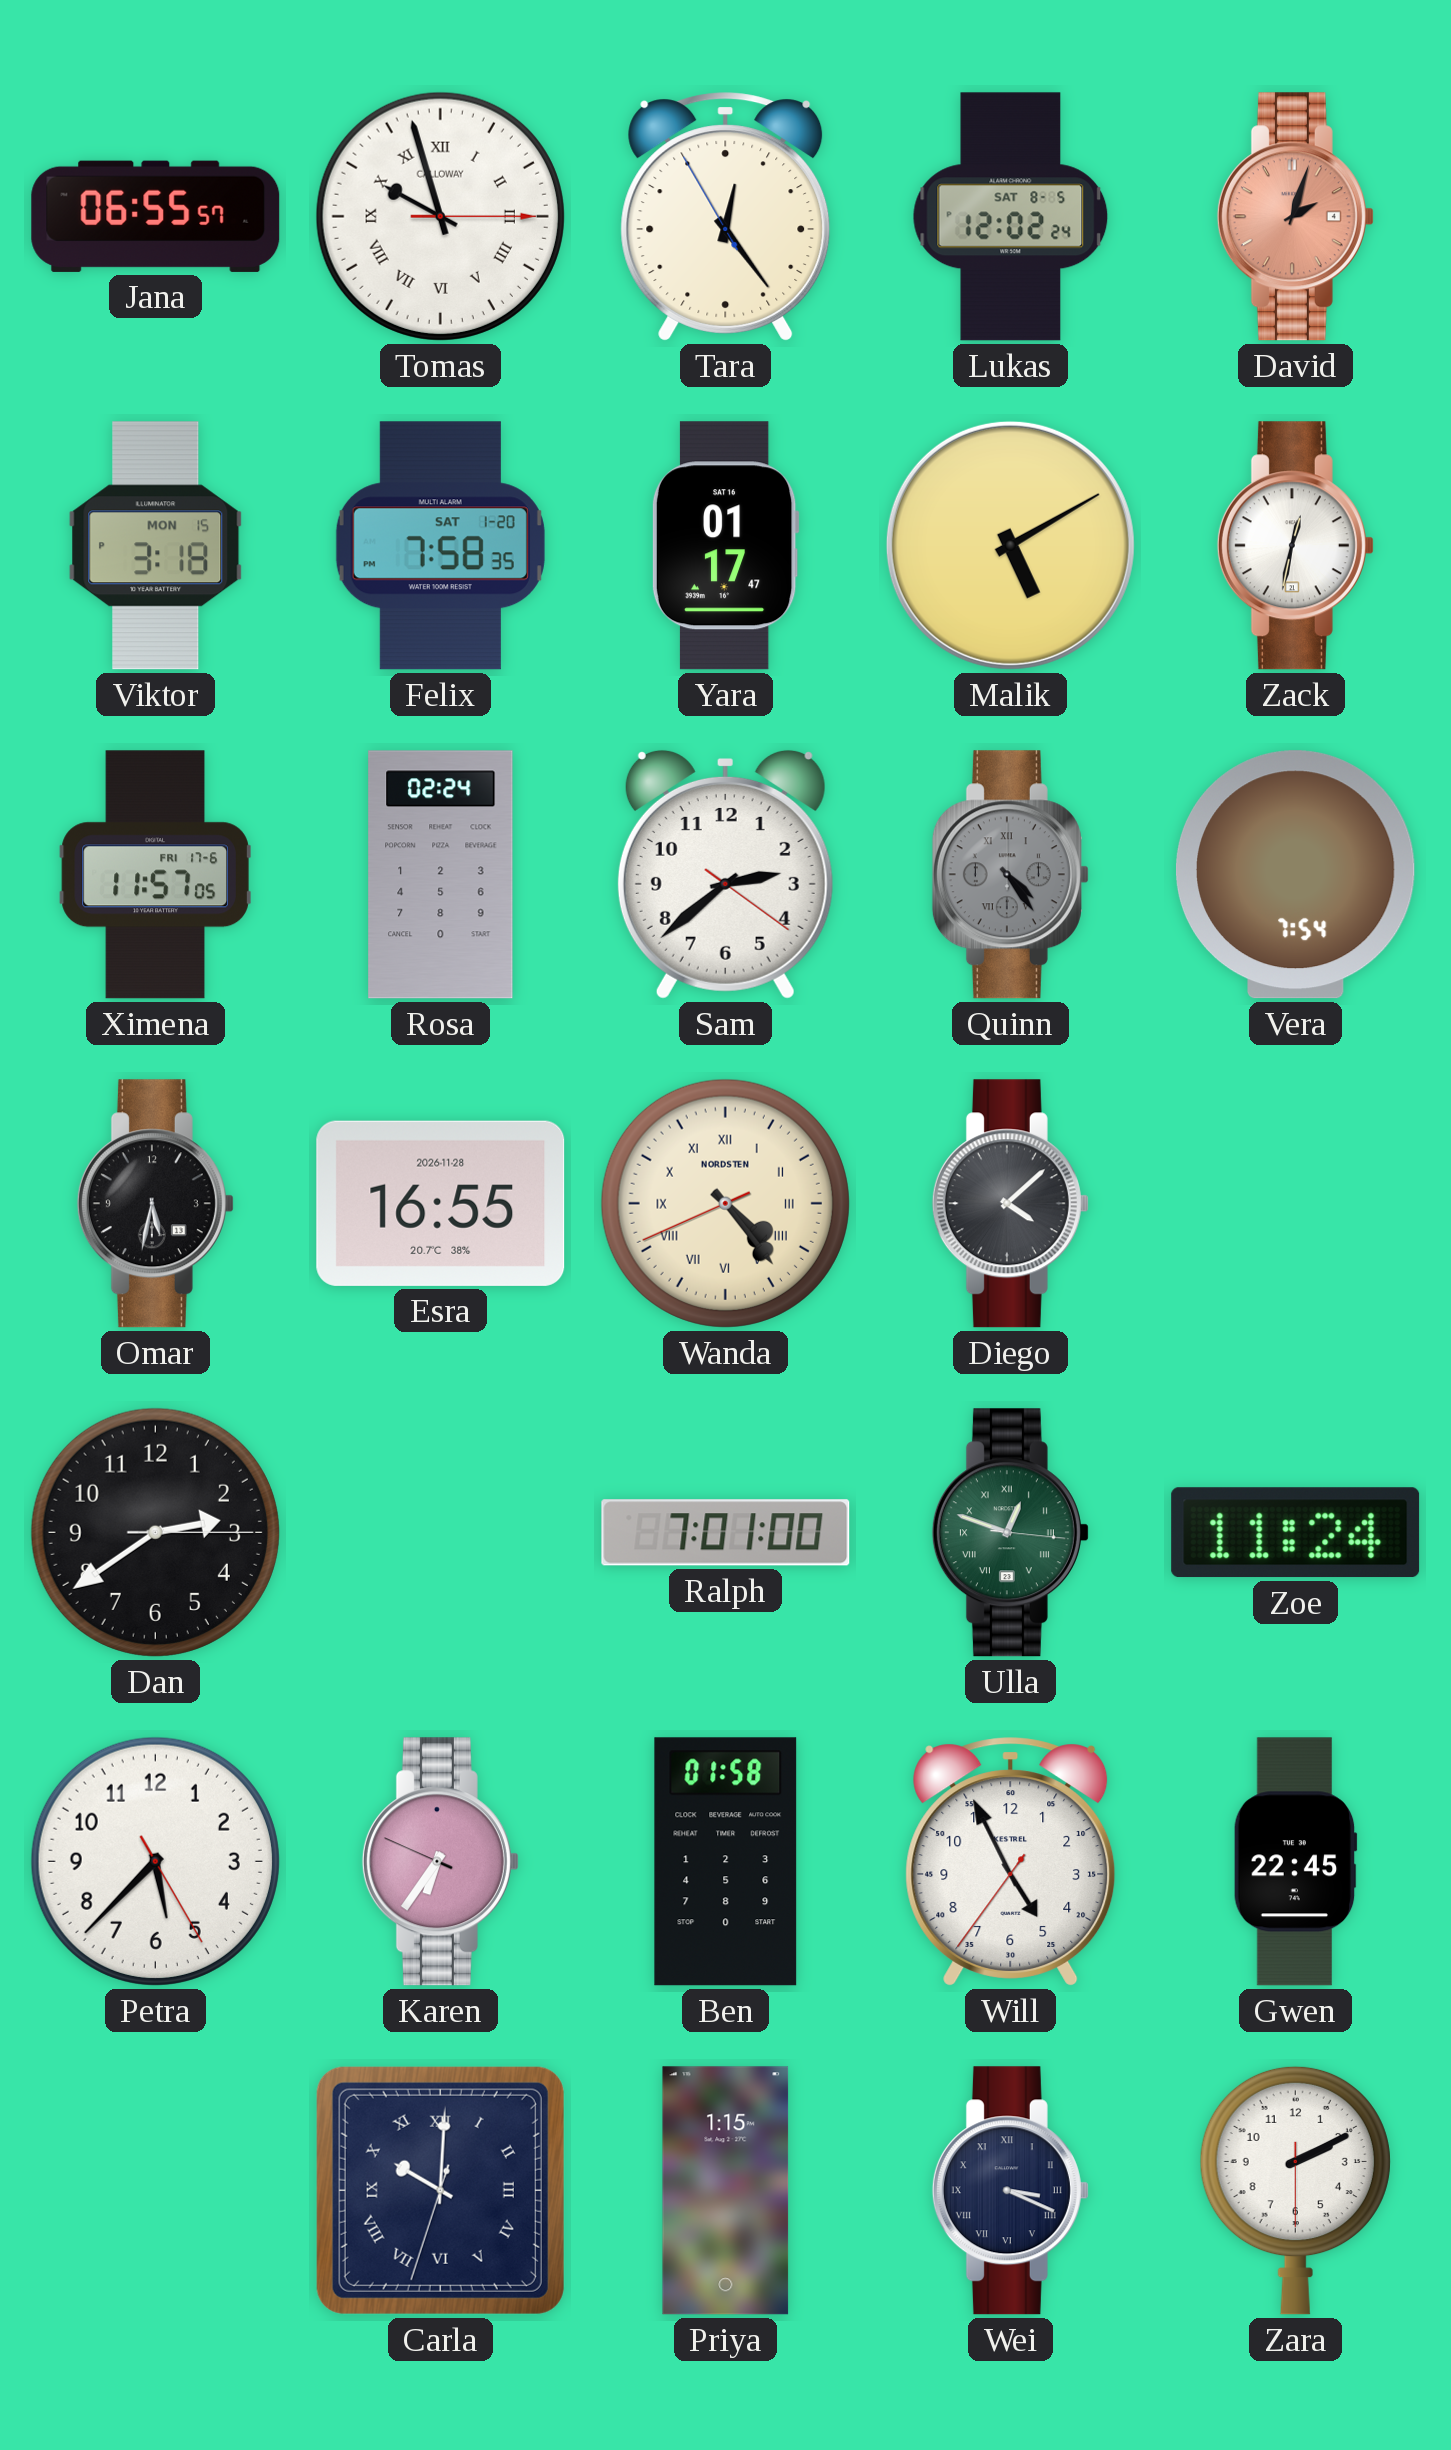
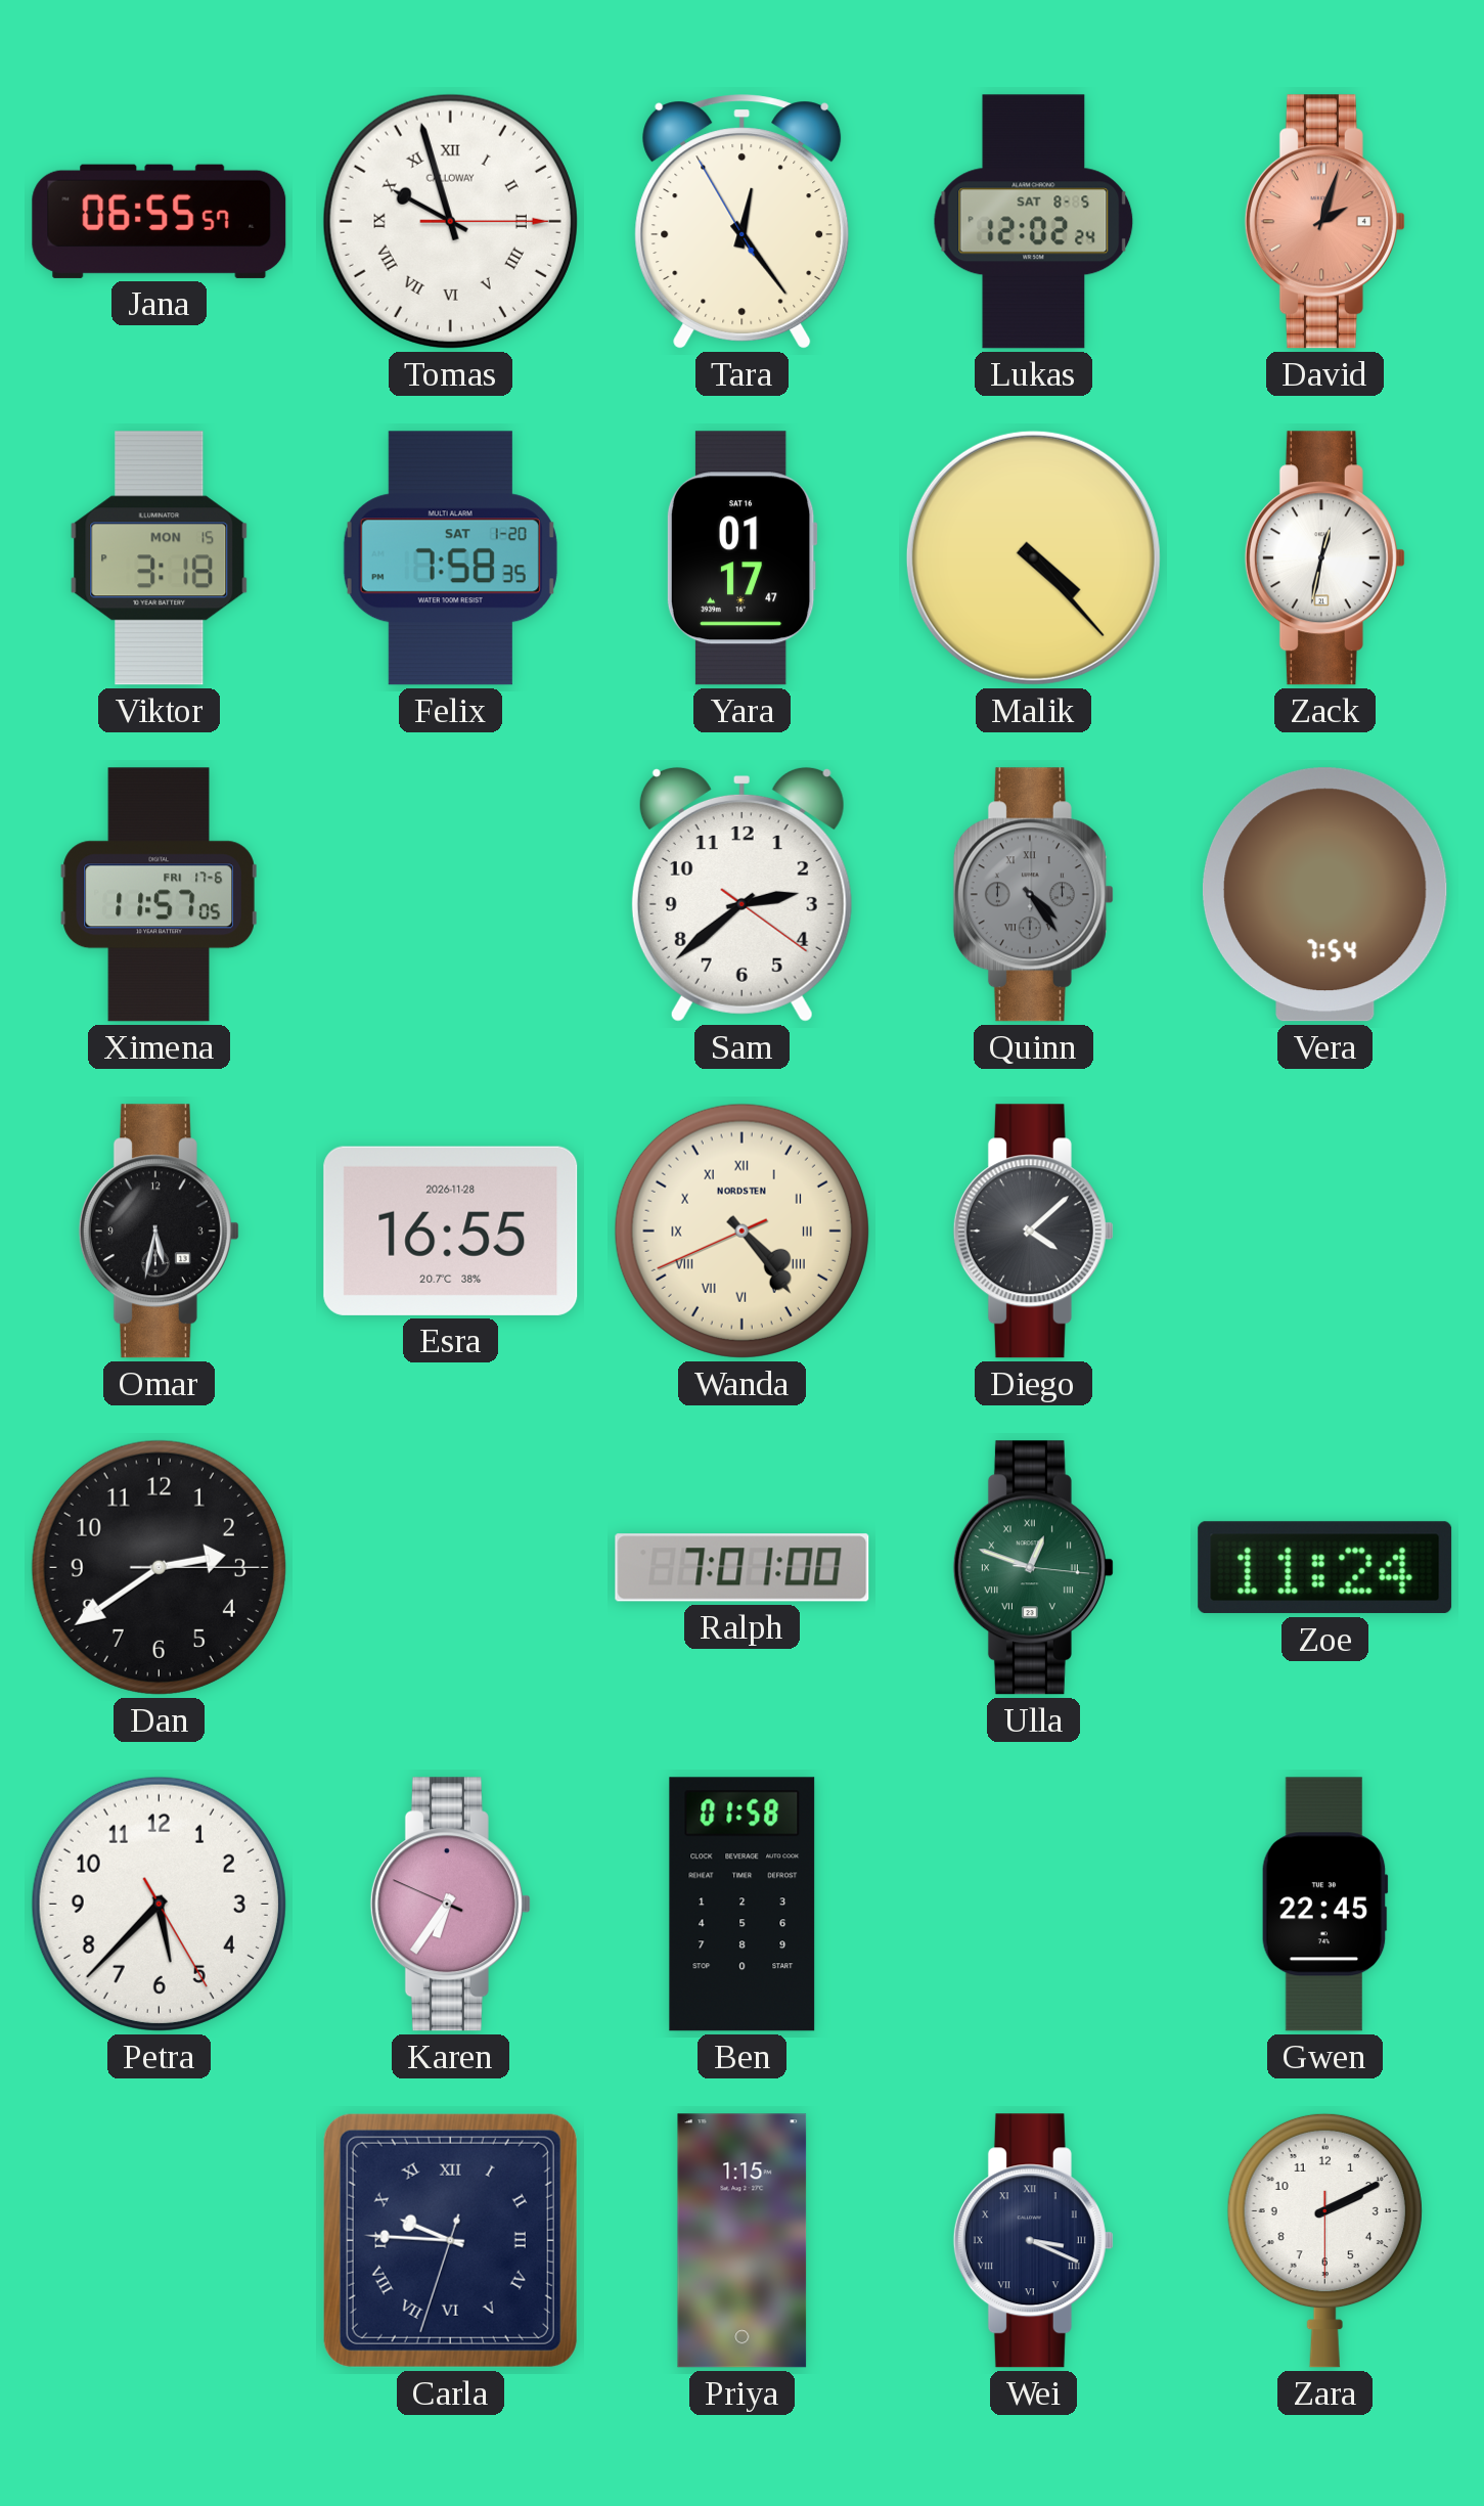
Malik: 5:10 -> 4:23
Rosa: 02:24 -> none
Will: 4:55 -> none
Carla: 10:00 -> 9:45
